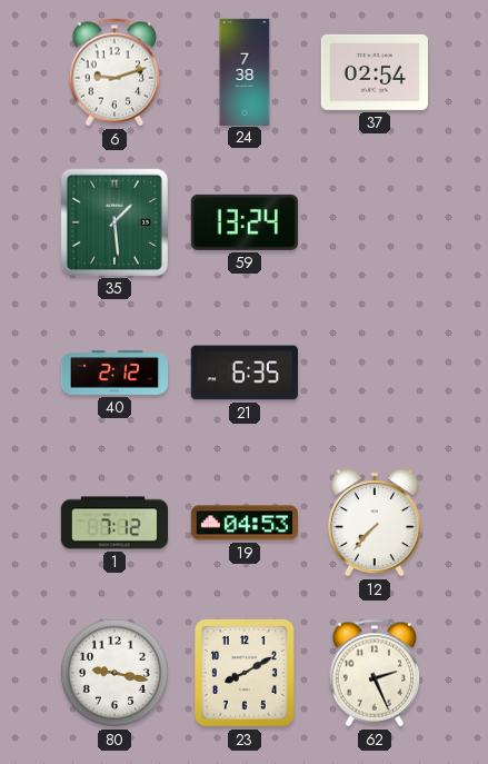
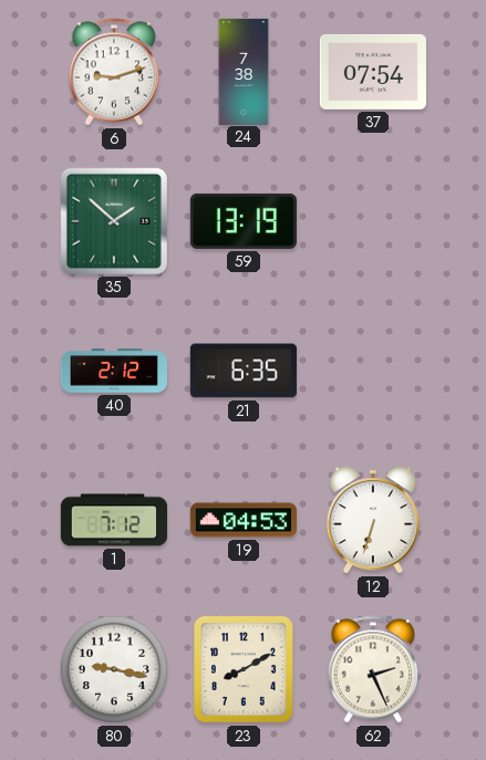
37: 02:54 -> 07:54
35: 1:29 -> 1:52
59: 13:24 -> 13:19
12: 7:37 -> 6:33
